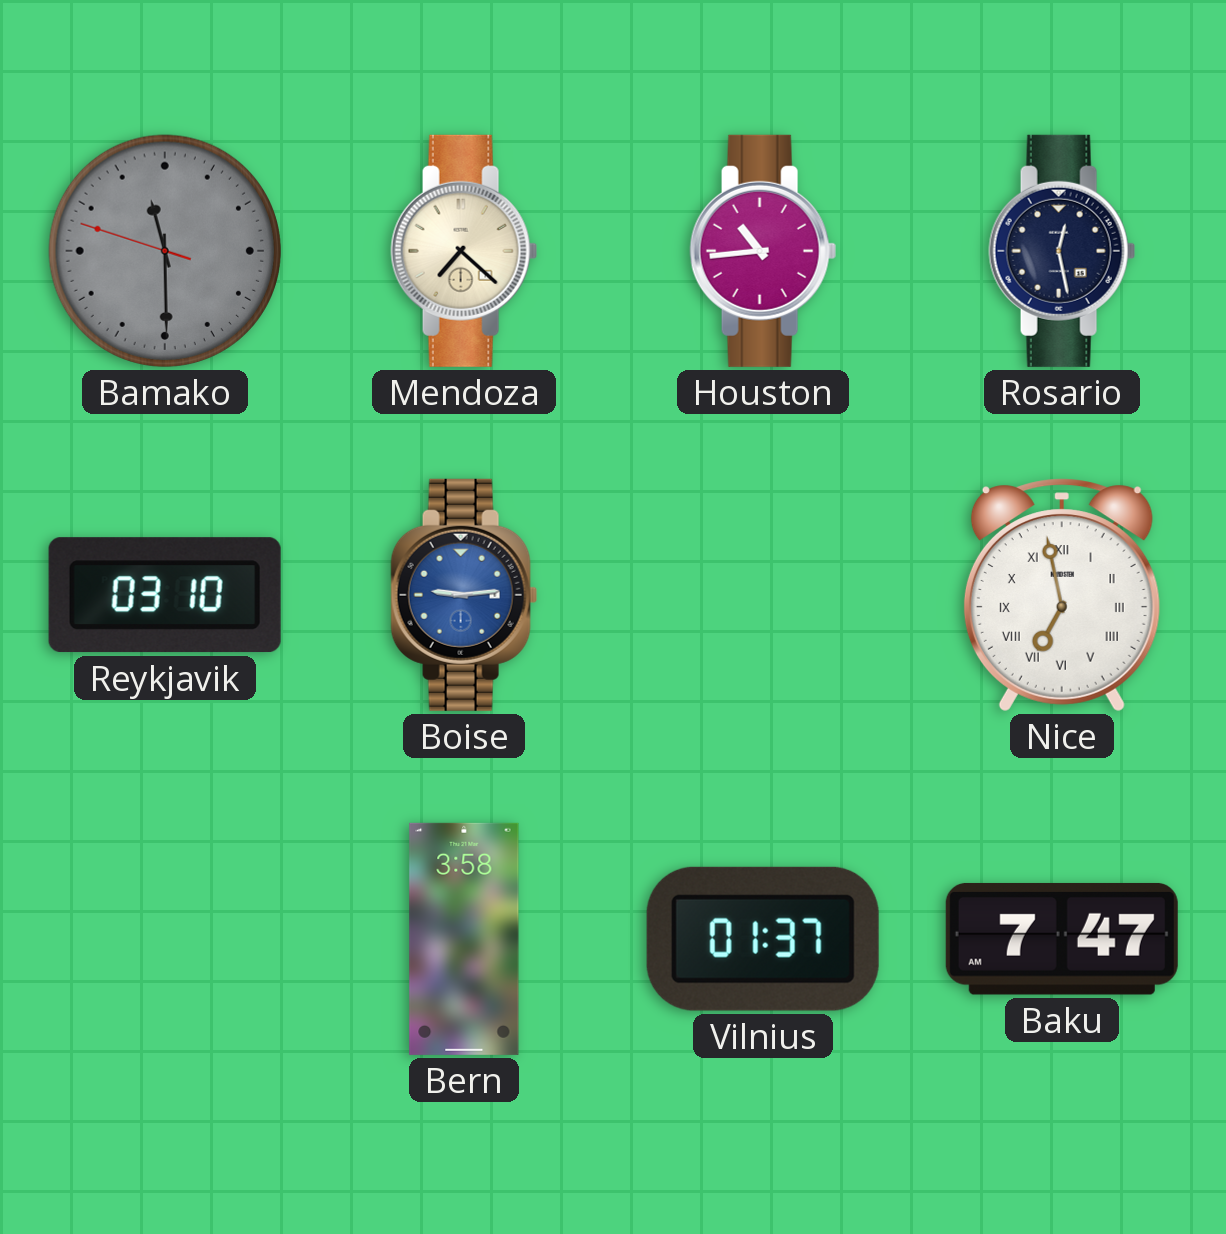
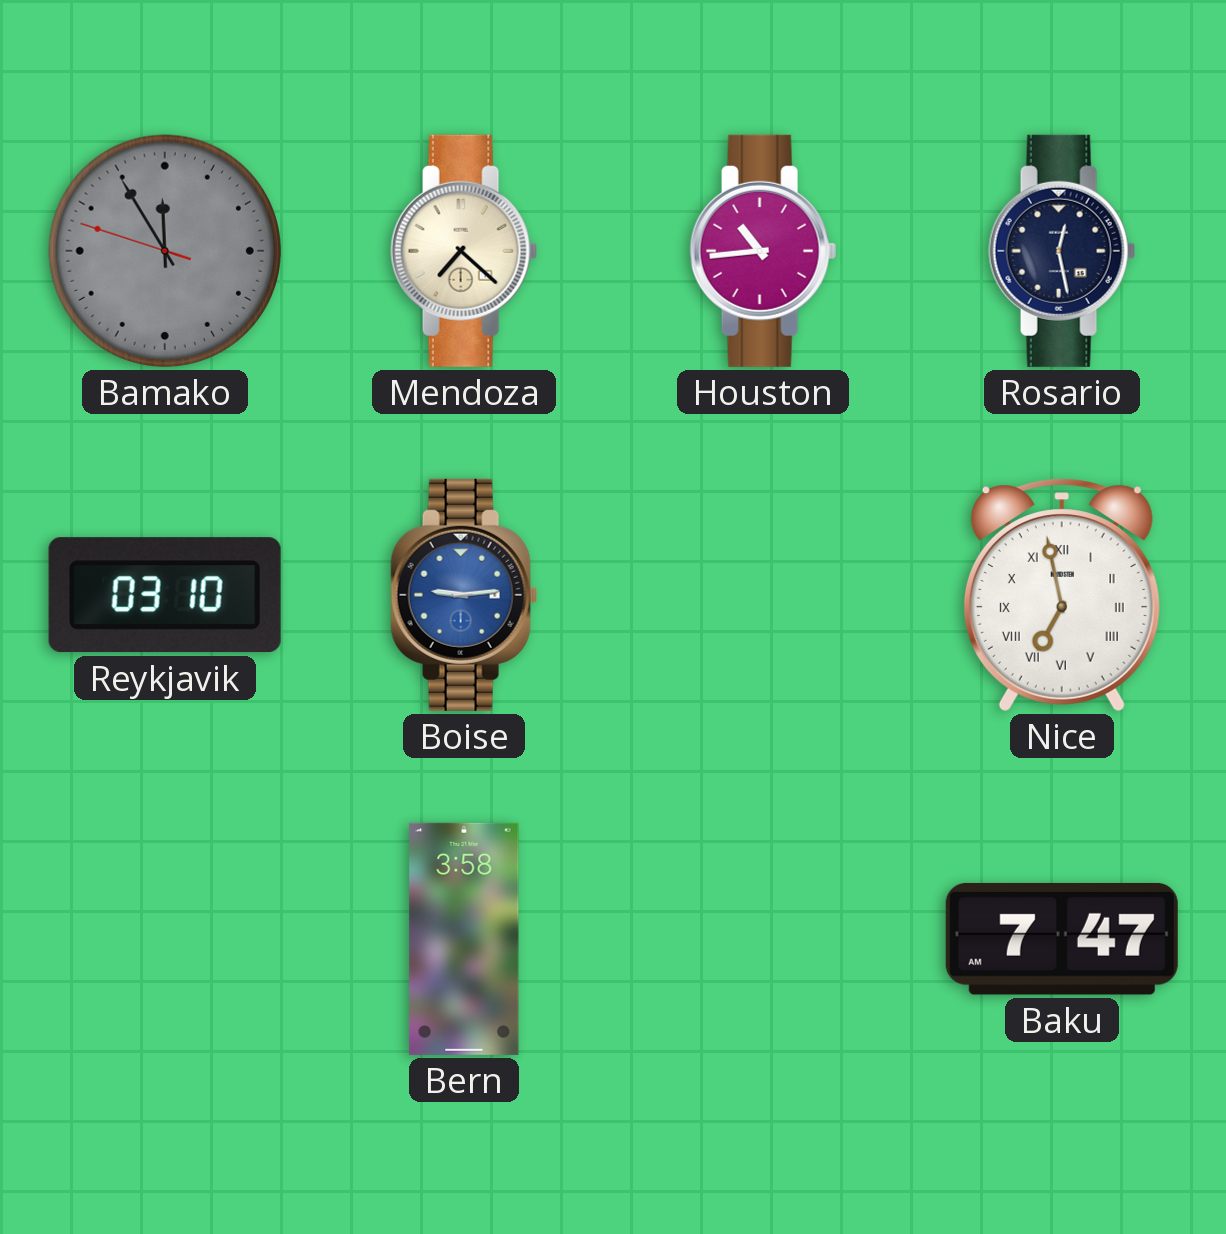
Bamako: 11:29 -> 11:54
Vilnius: 01:37 -> none
